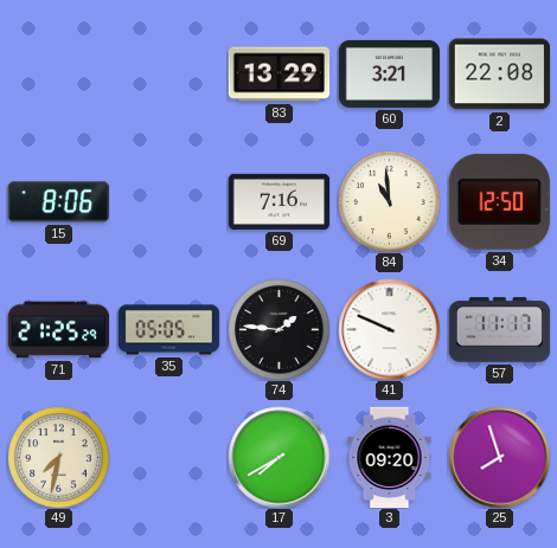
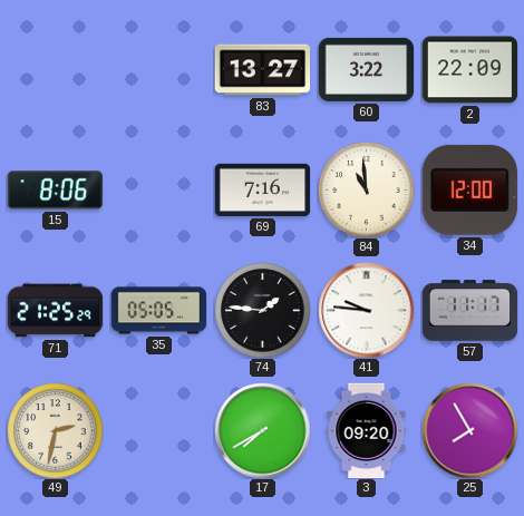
83: 13:29 -> 13:27
60: 3:21 -> 3:22
2: 22:08 -> 22:09
34: 12:50 -> 12:00
41: 9:49 -> 9:46
49: 7:32 -> 2:32
25: 7:57 -> 7:55
